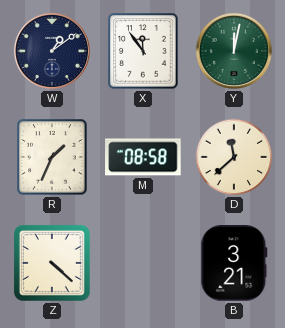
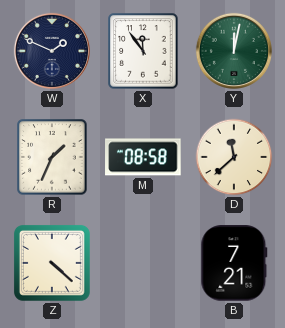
W: 1:09 -> 1:49
B: 3:21 -> 7:21
